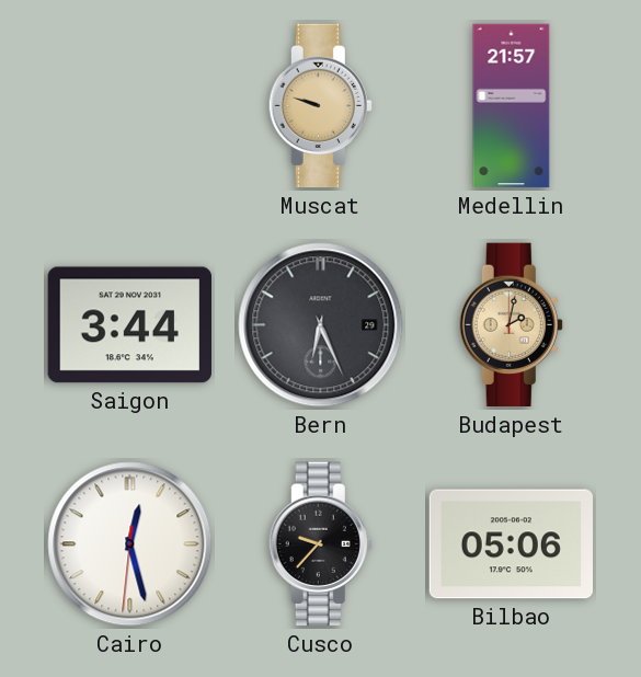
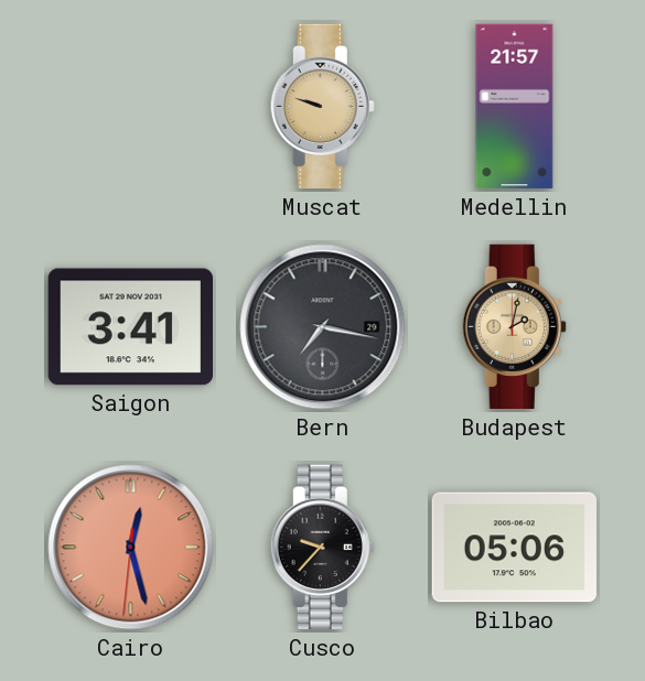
Saigon: 3:44 -> 3:41
Bern: 6:26 -> 7:17
Cairo dial: white -> salmon
